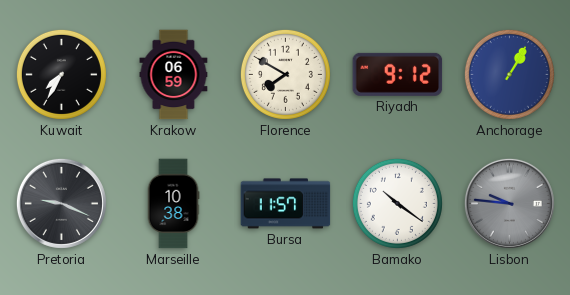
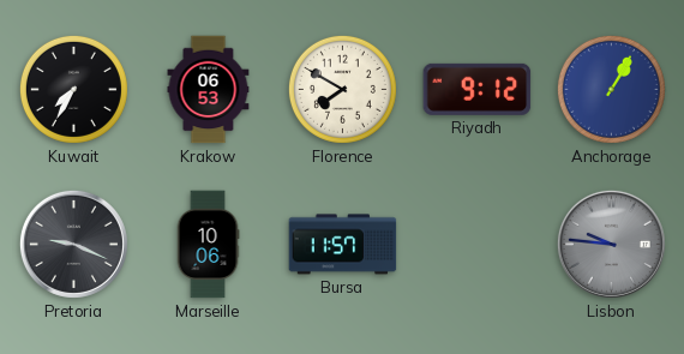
Krakow: 06:59 -> 06:53
Marseille: 10:38 -> 10:06
Bamako: 10:21 -> none
